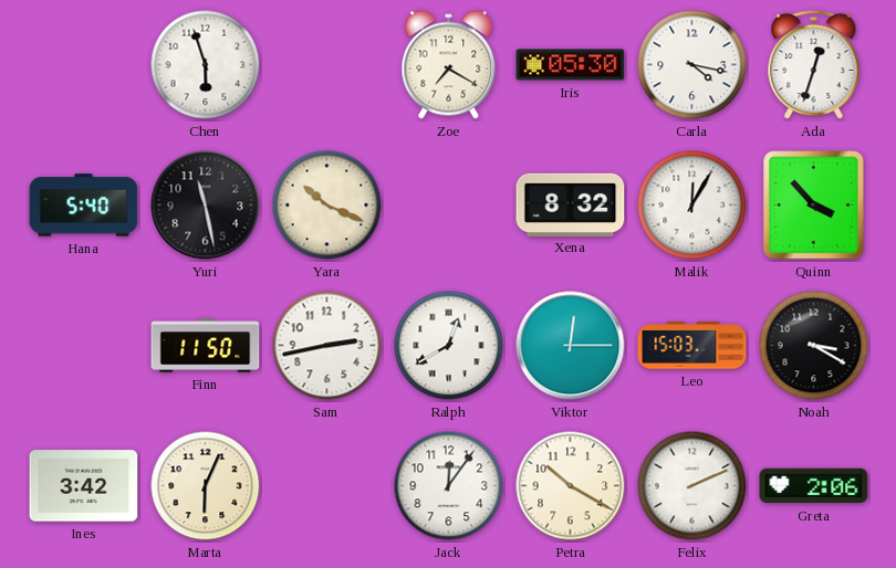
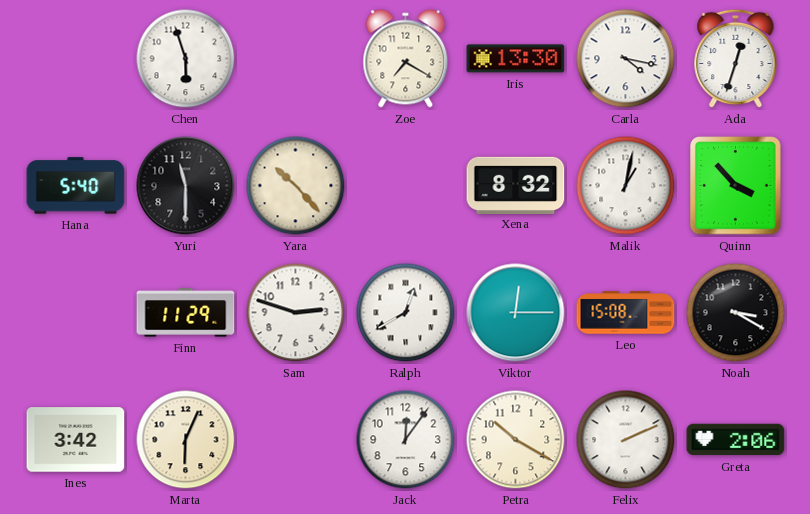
Iris: 05:30 -> 13:30
Yuri: 11:28 -> 11:30
Yara: 10:19 -> 10:23
Malik: 12:05 -> 1:02
Finn: 11:50 -> 11:29
Sam: 2:43 -> 2:48
Leo: 15:03 -> 15:08
